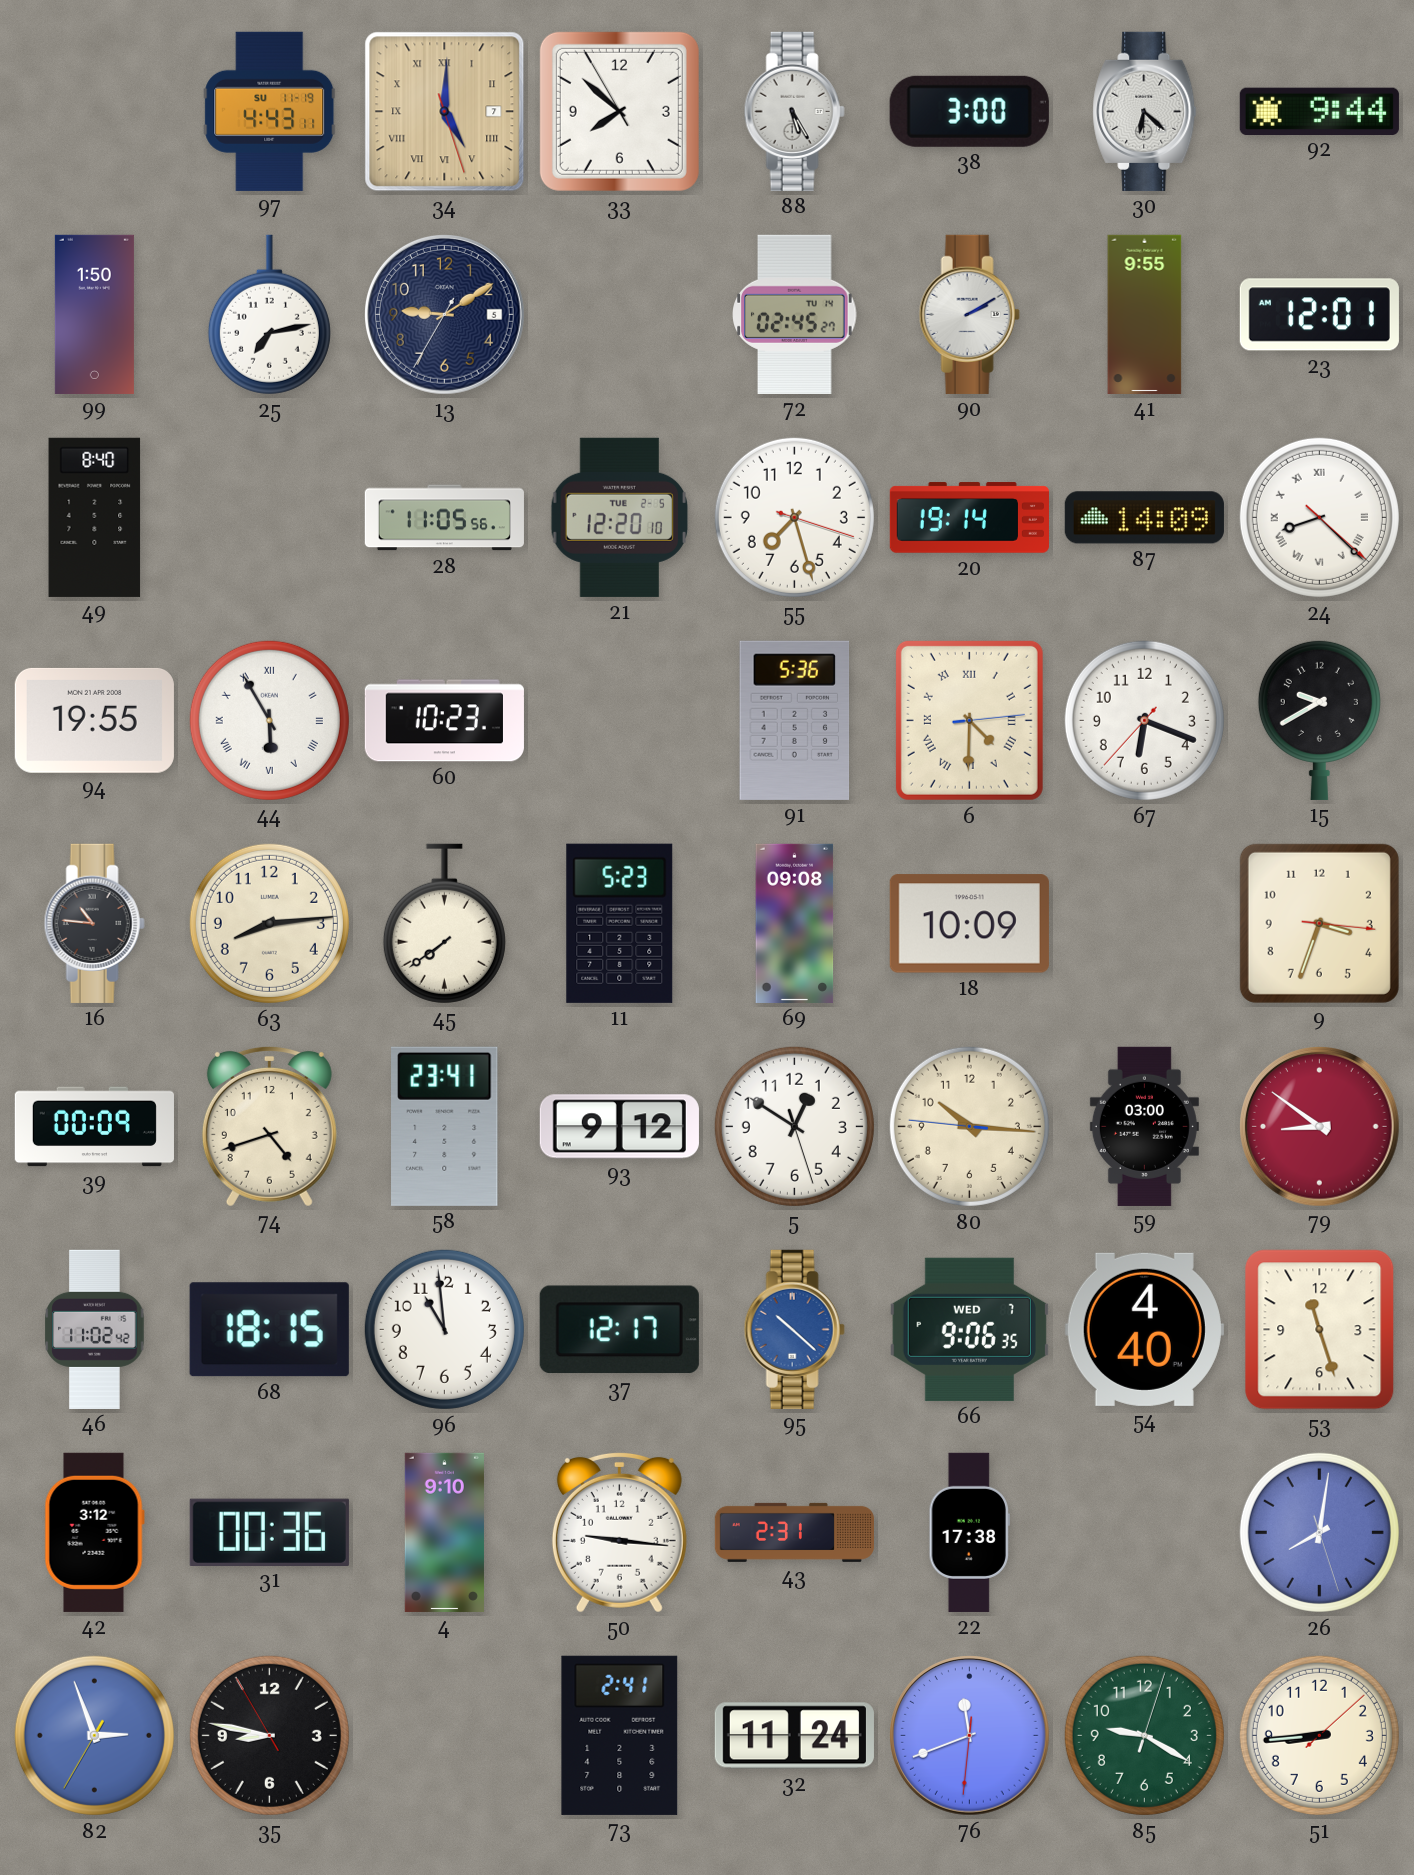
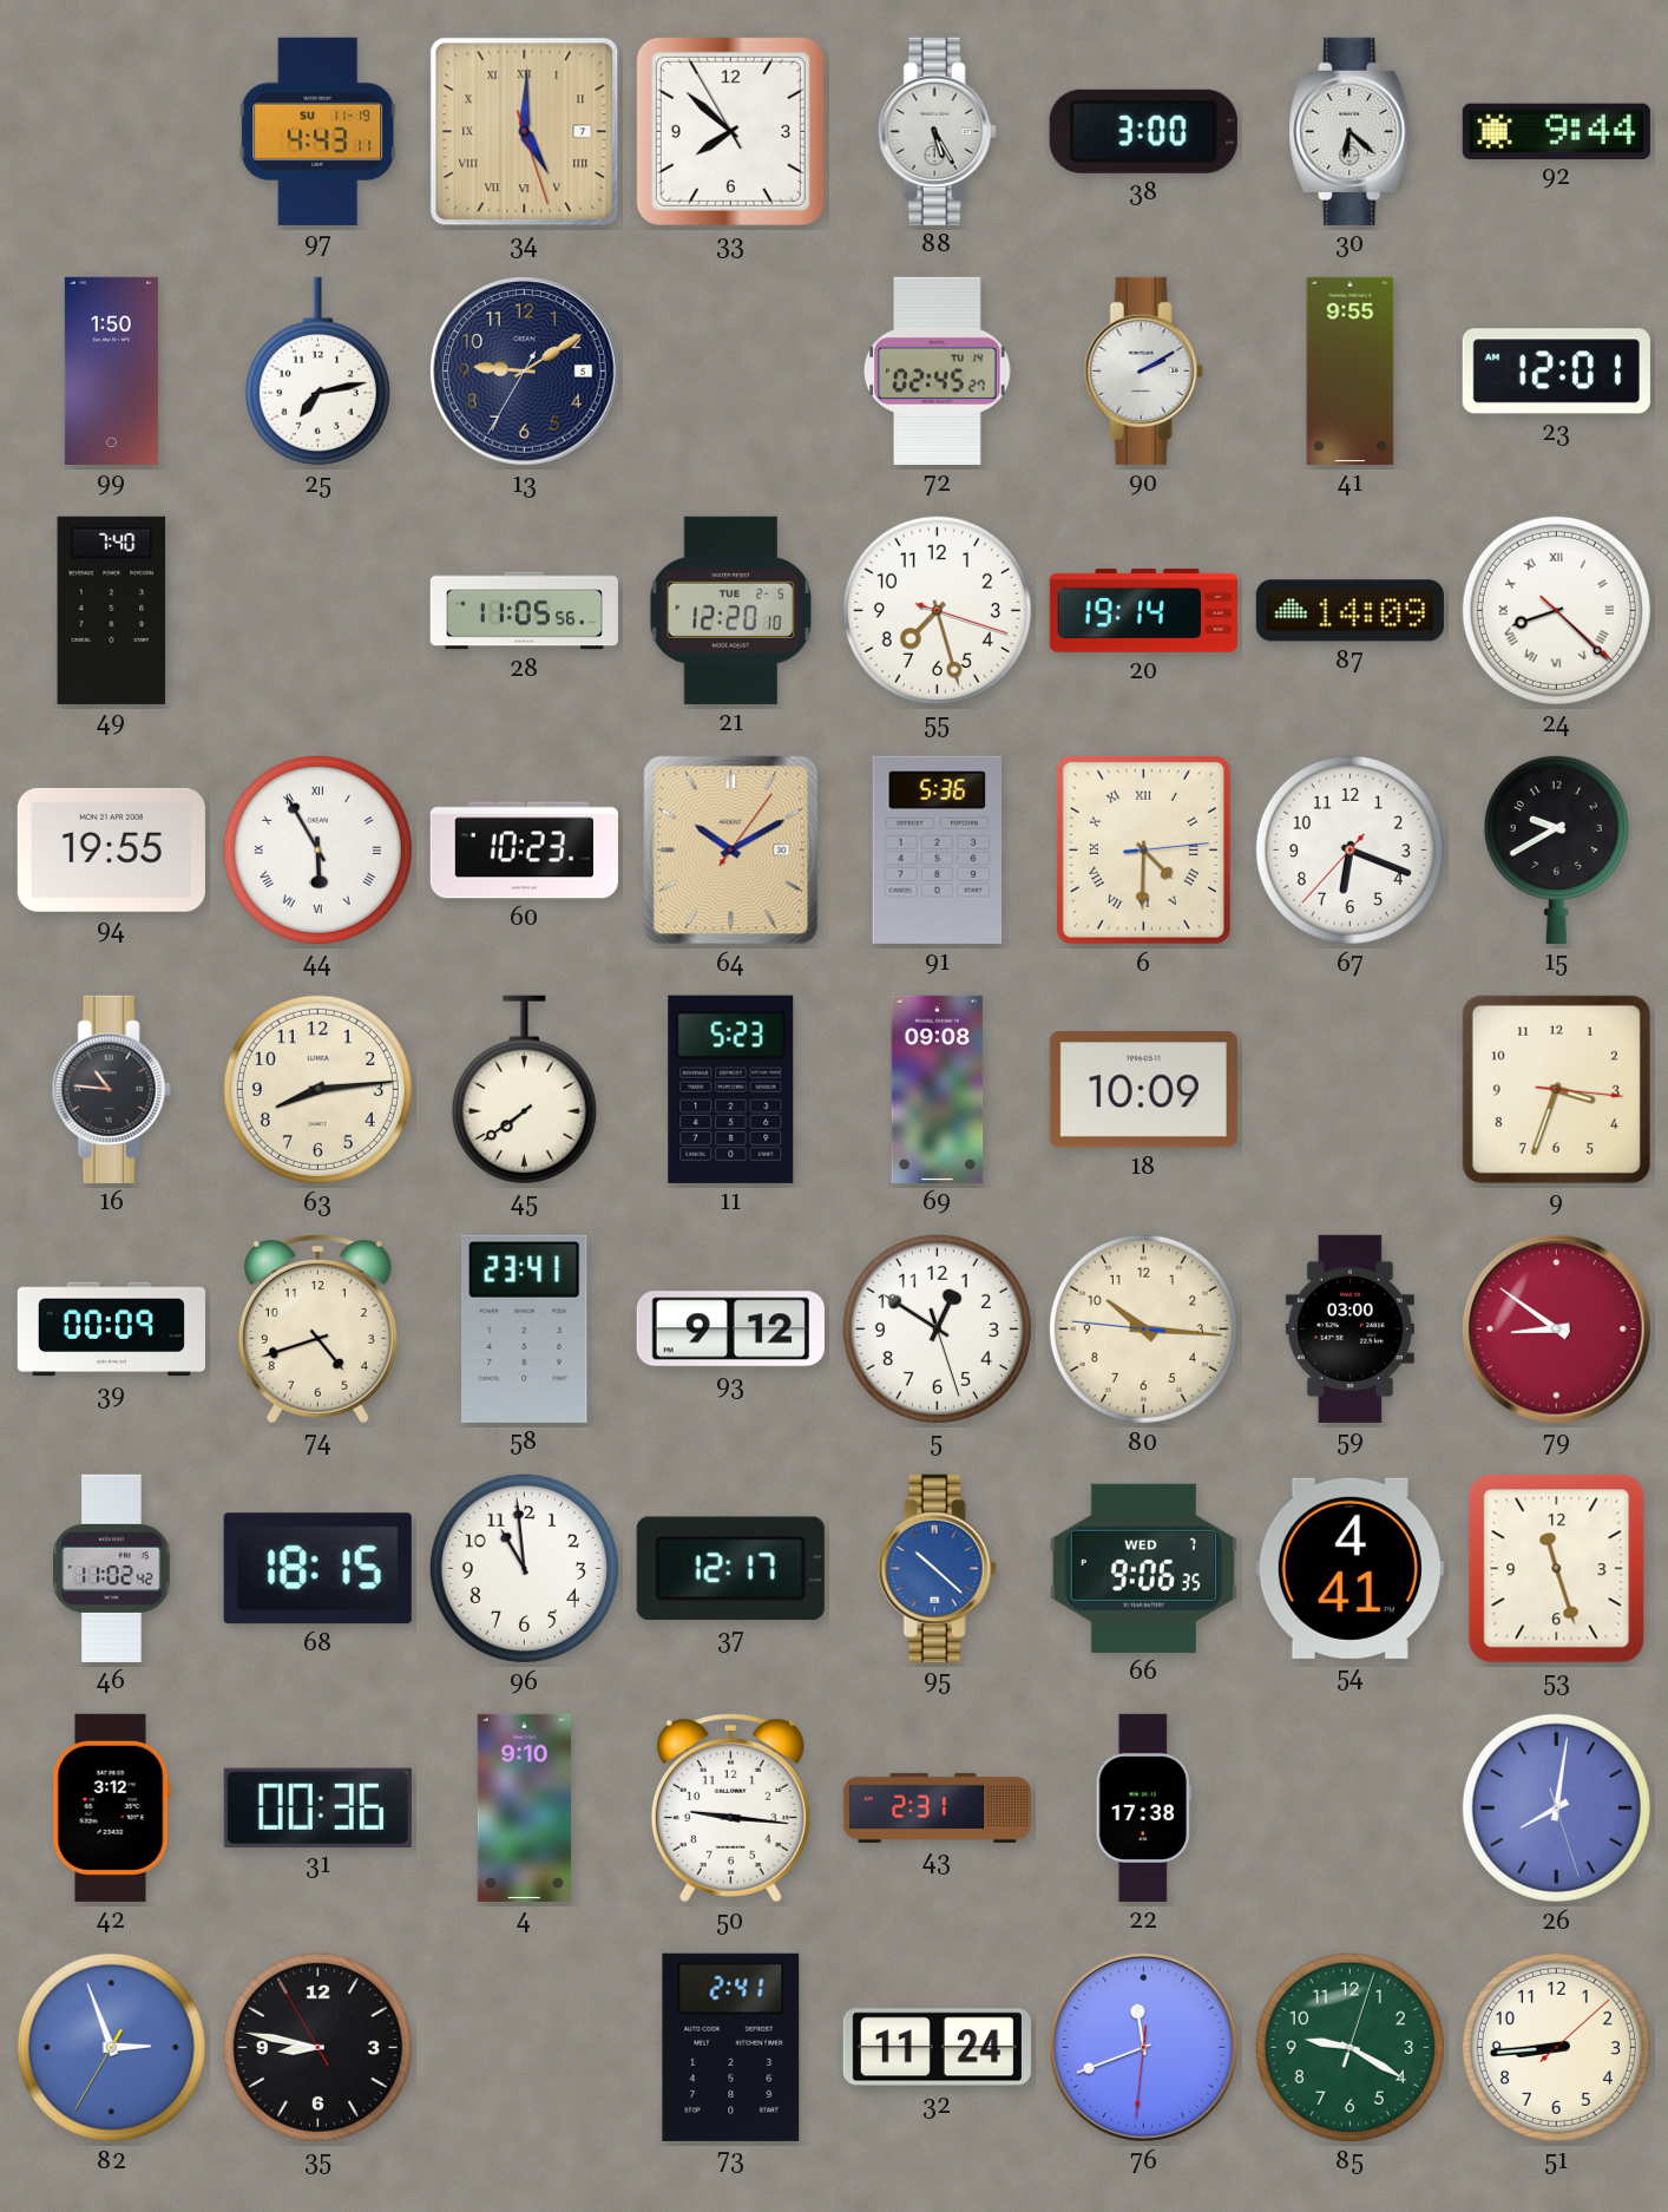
49: 8:40 -> 7:40
64: none -> 10:10
54: 4:40 -> 4:41
